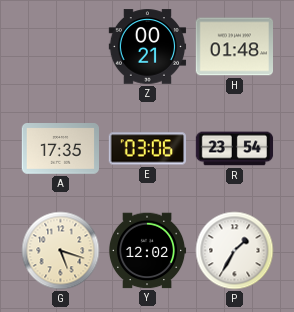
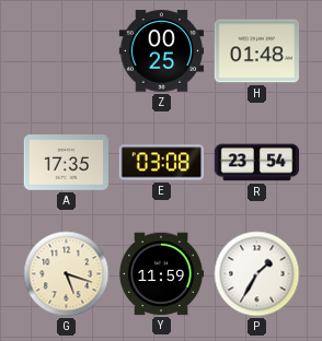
Z: 00:21 -> 00:25
E: 03:06 -> 03:08
Y: 12:02 -> 11:59
